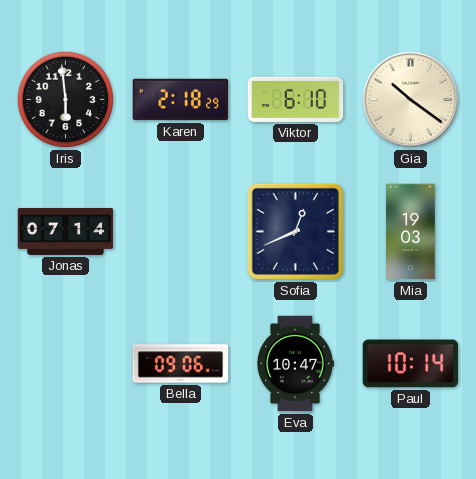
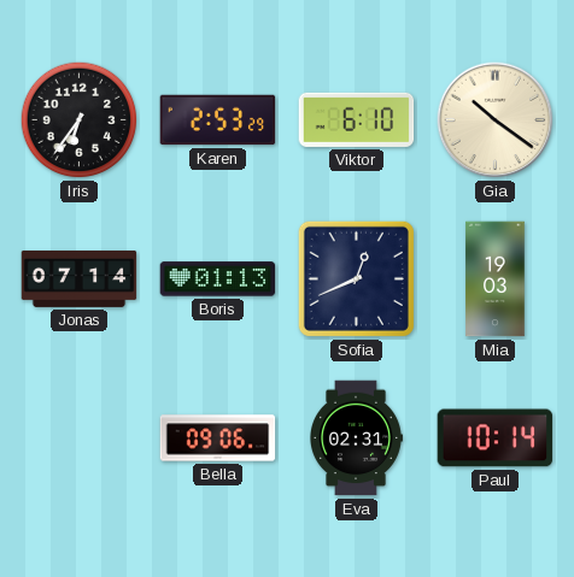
Iris: 5:59 -> 6:36
Karen: 2:18 -> 2:53
Boris: none -> 01:13
Eva: 10:47 -> 02:31
